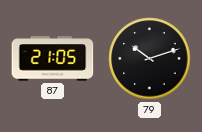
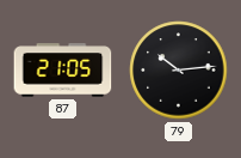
79: 10:12 -> 10:14
